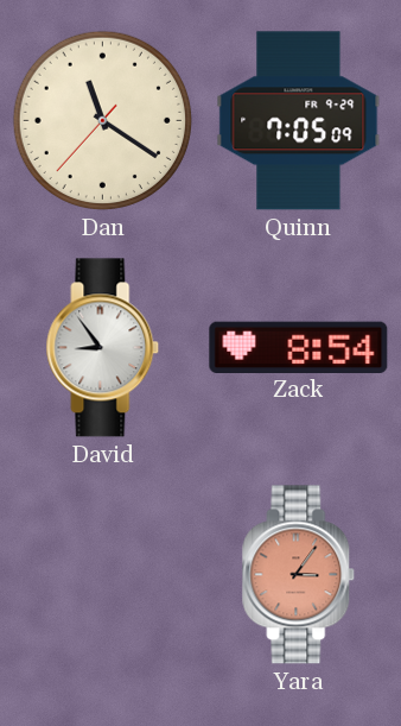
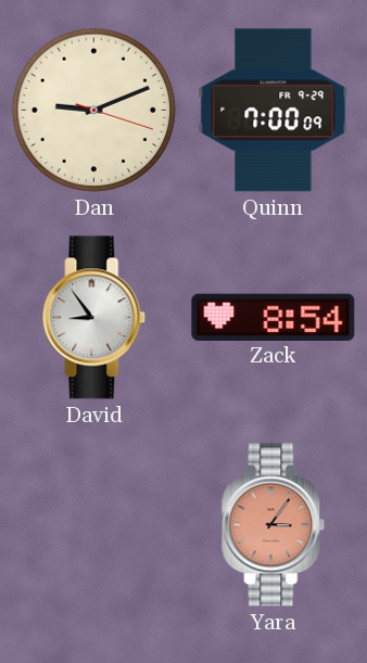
Dan: 11:20 -> 9:11
Quinn: 7:05 -> 7:00
